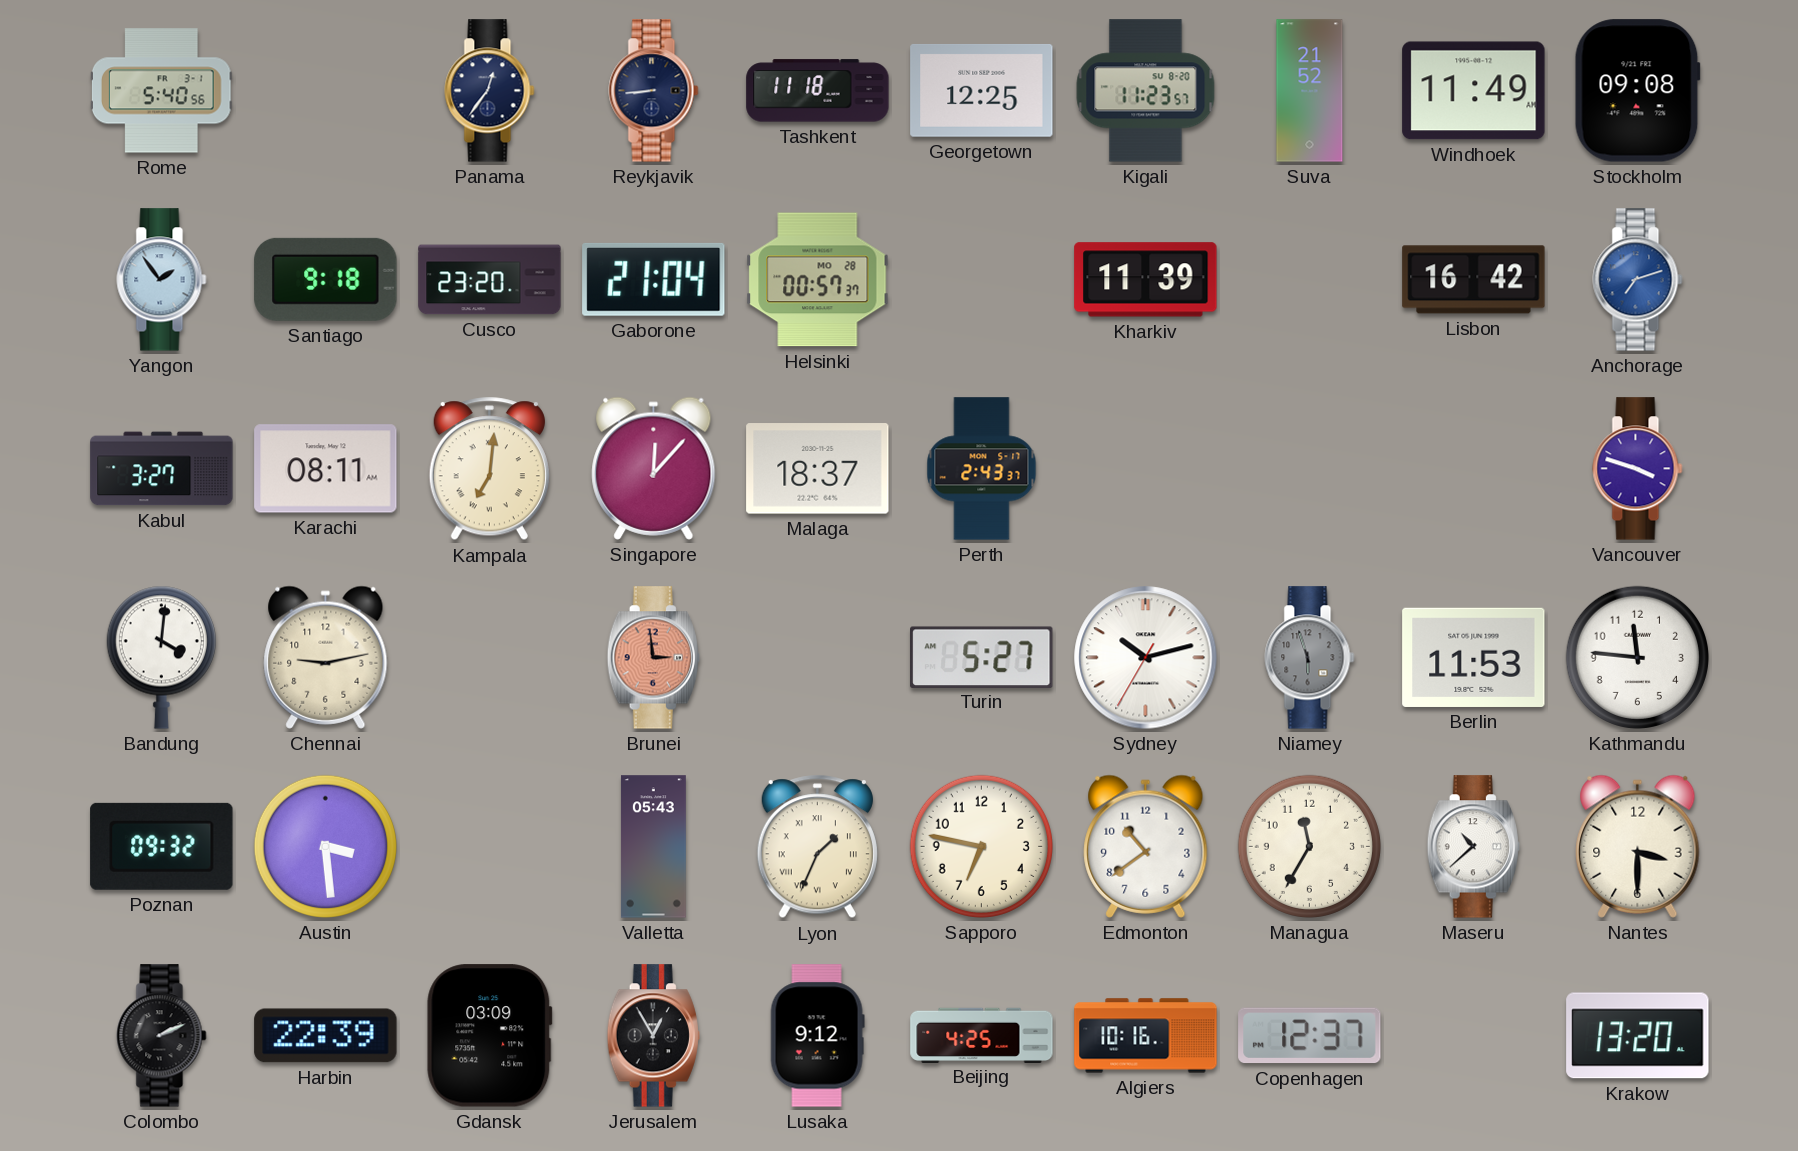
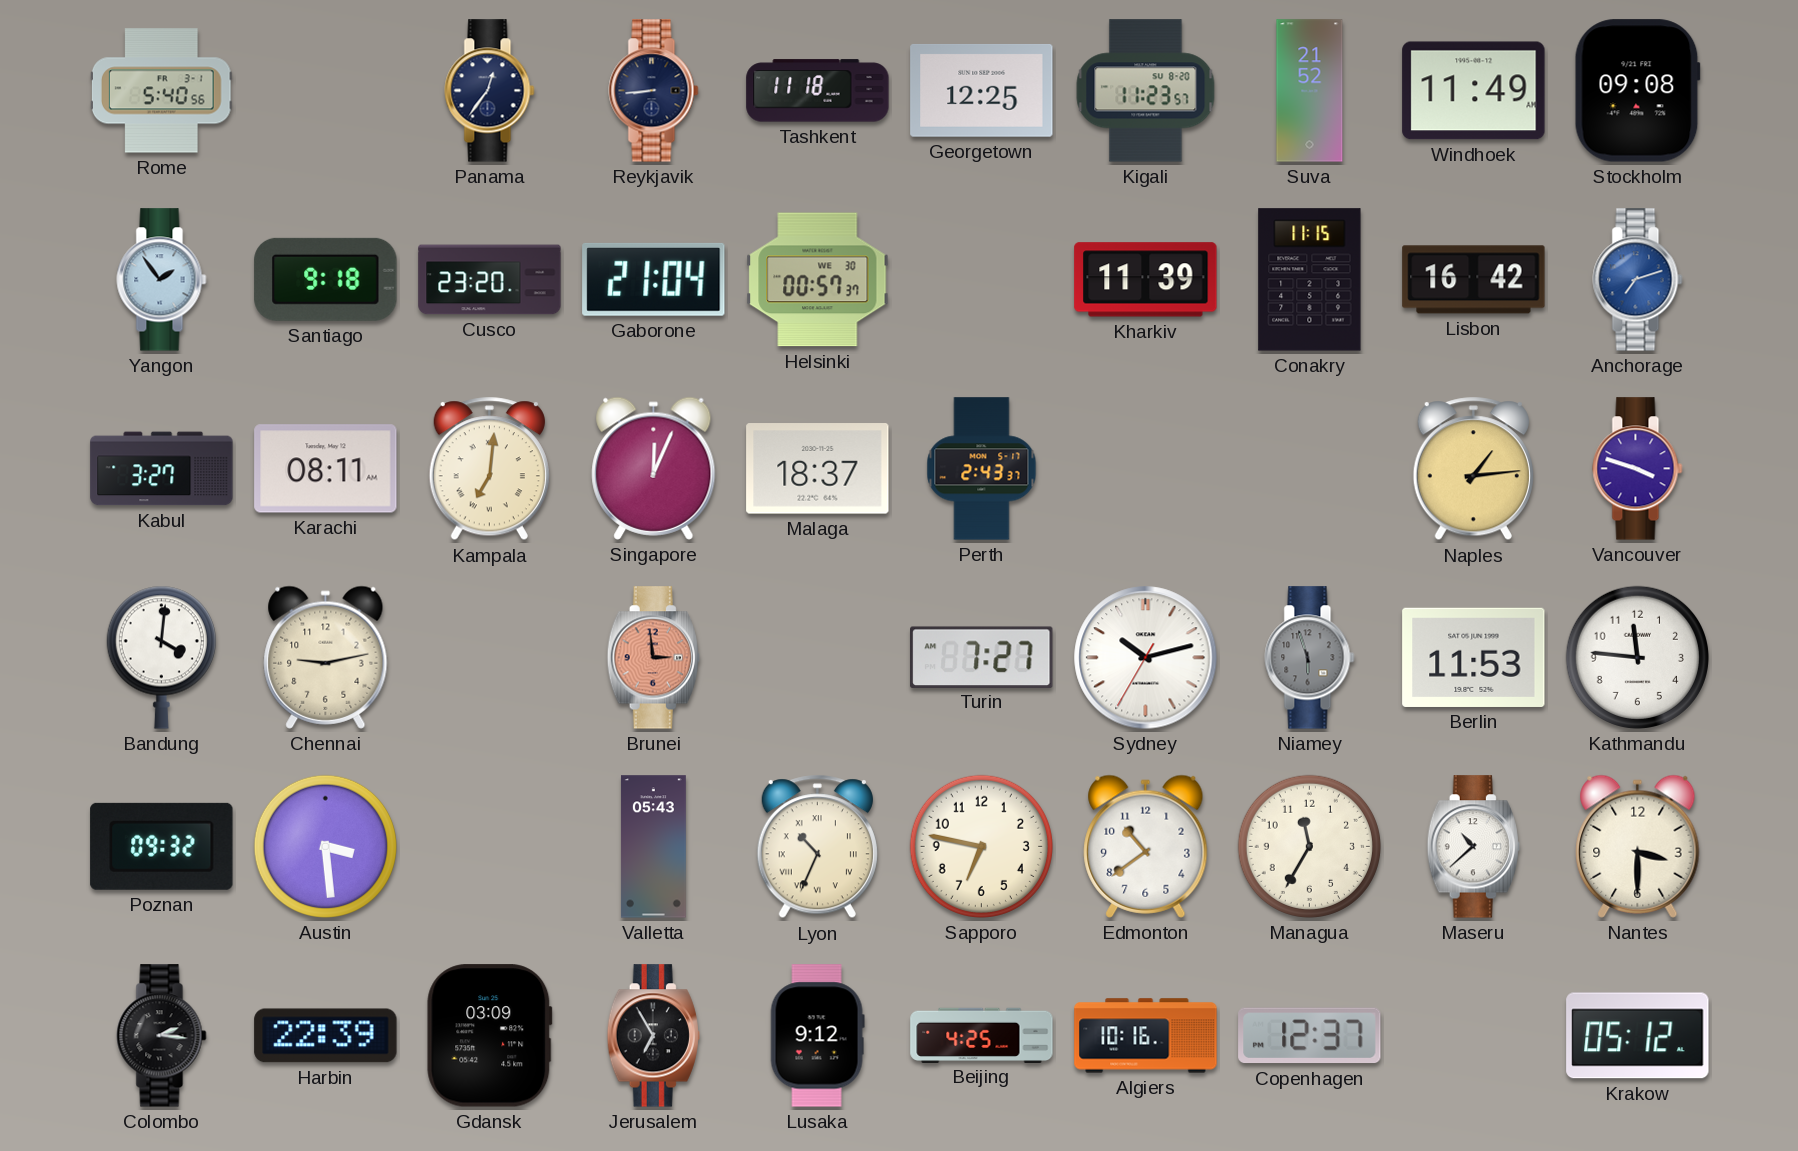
Helsinki date: MO 28 -> WE 30
Conakry: none -> 11:15
Singapore: 12:07 -> 12:04
Naples: none -> 1:14
Turin: 5:27 -> 7:27
Lyon: 1:34 -> 10:34
Colombo: 2:11 -> 2:16
Jerusalem: 12:55 -> 6:55
Krakow: 13:20 -> 05:12
